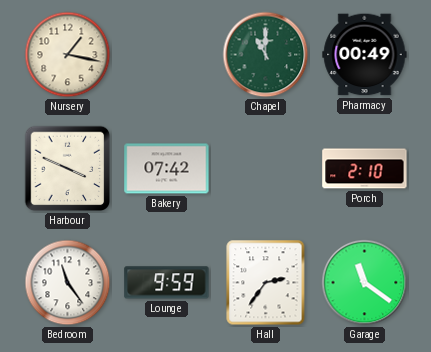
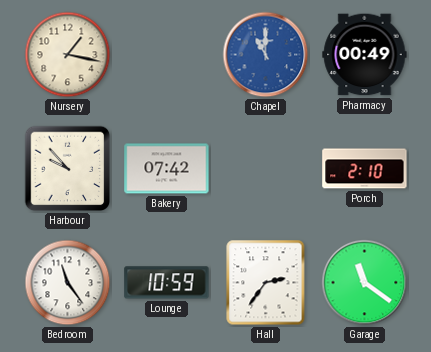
Chapel dial: green -> blue
Harbour: 3:49 -> 9:53
Lounge: 9:59 -> 10:59
